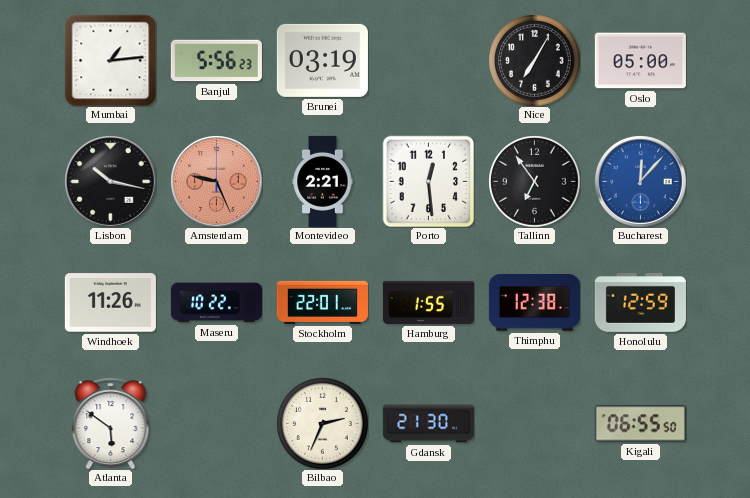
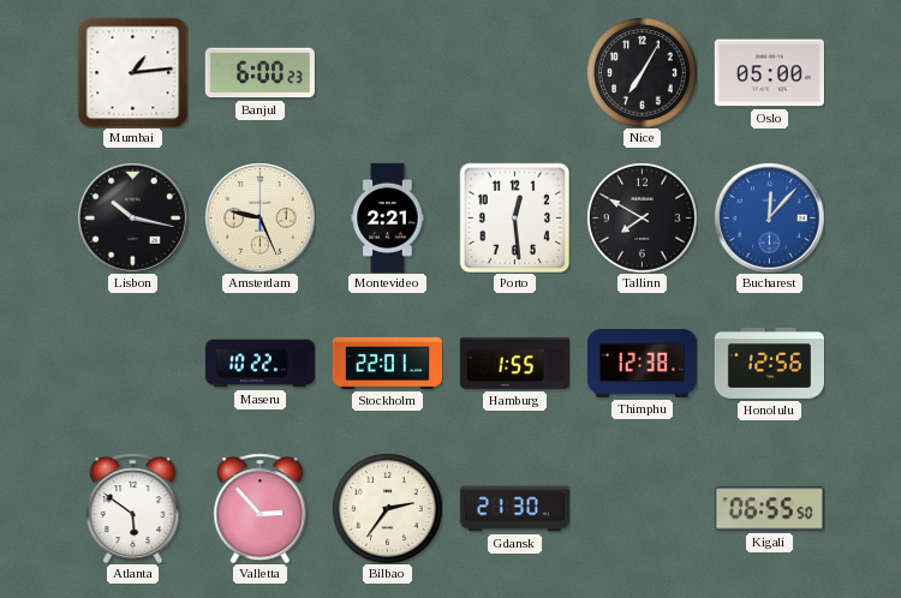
Banjul: 5:56 -> 6:00
Brunei: 03:19 -> none
Amsterdam dial: salmon -> cream
Tallinn: 6:54 -> 7:50
Windhoek: 11:26 -> none
Honolulu: 12:59 -> 12:56
Valletta: none -> 2:53
Bilbao: 2:34 -> 2:36
